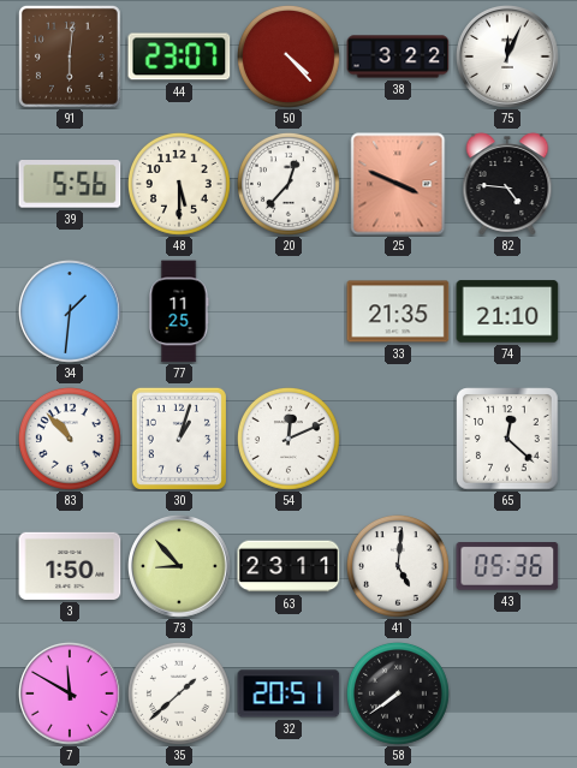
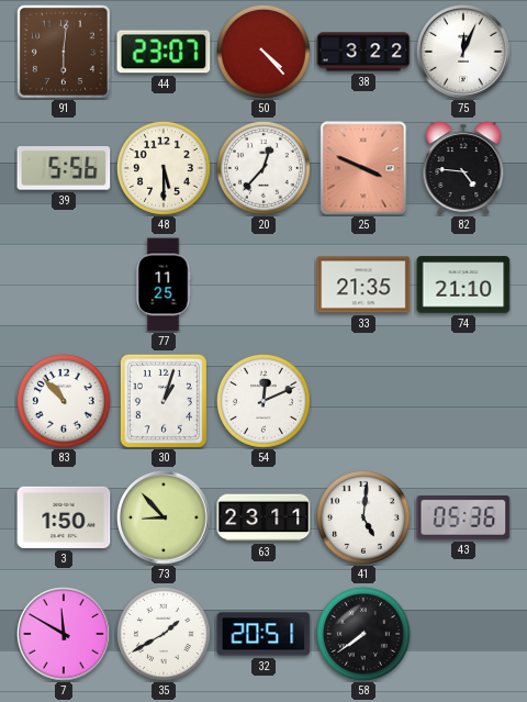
34: 1:31 -> none
65: 12:22 -> none
35: 1:38 -> 1:40
